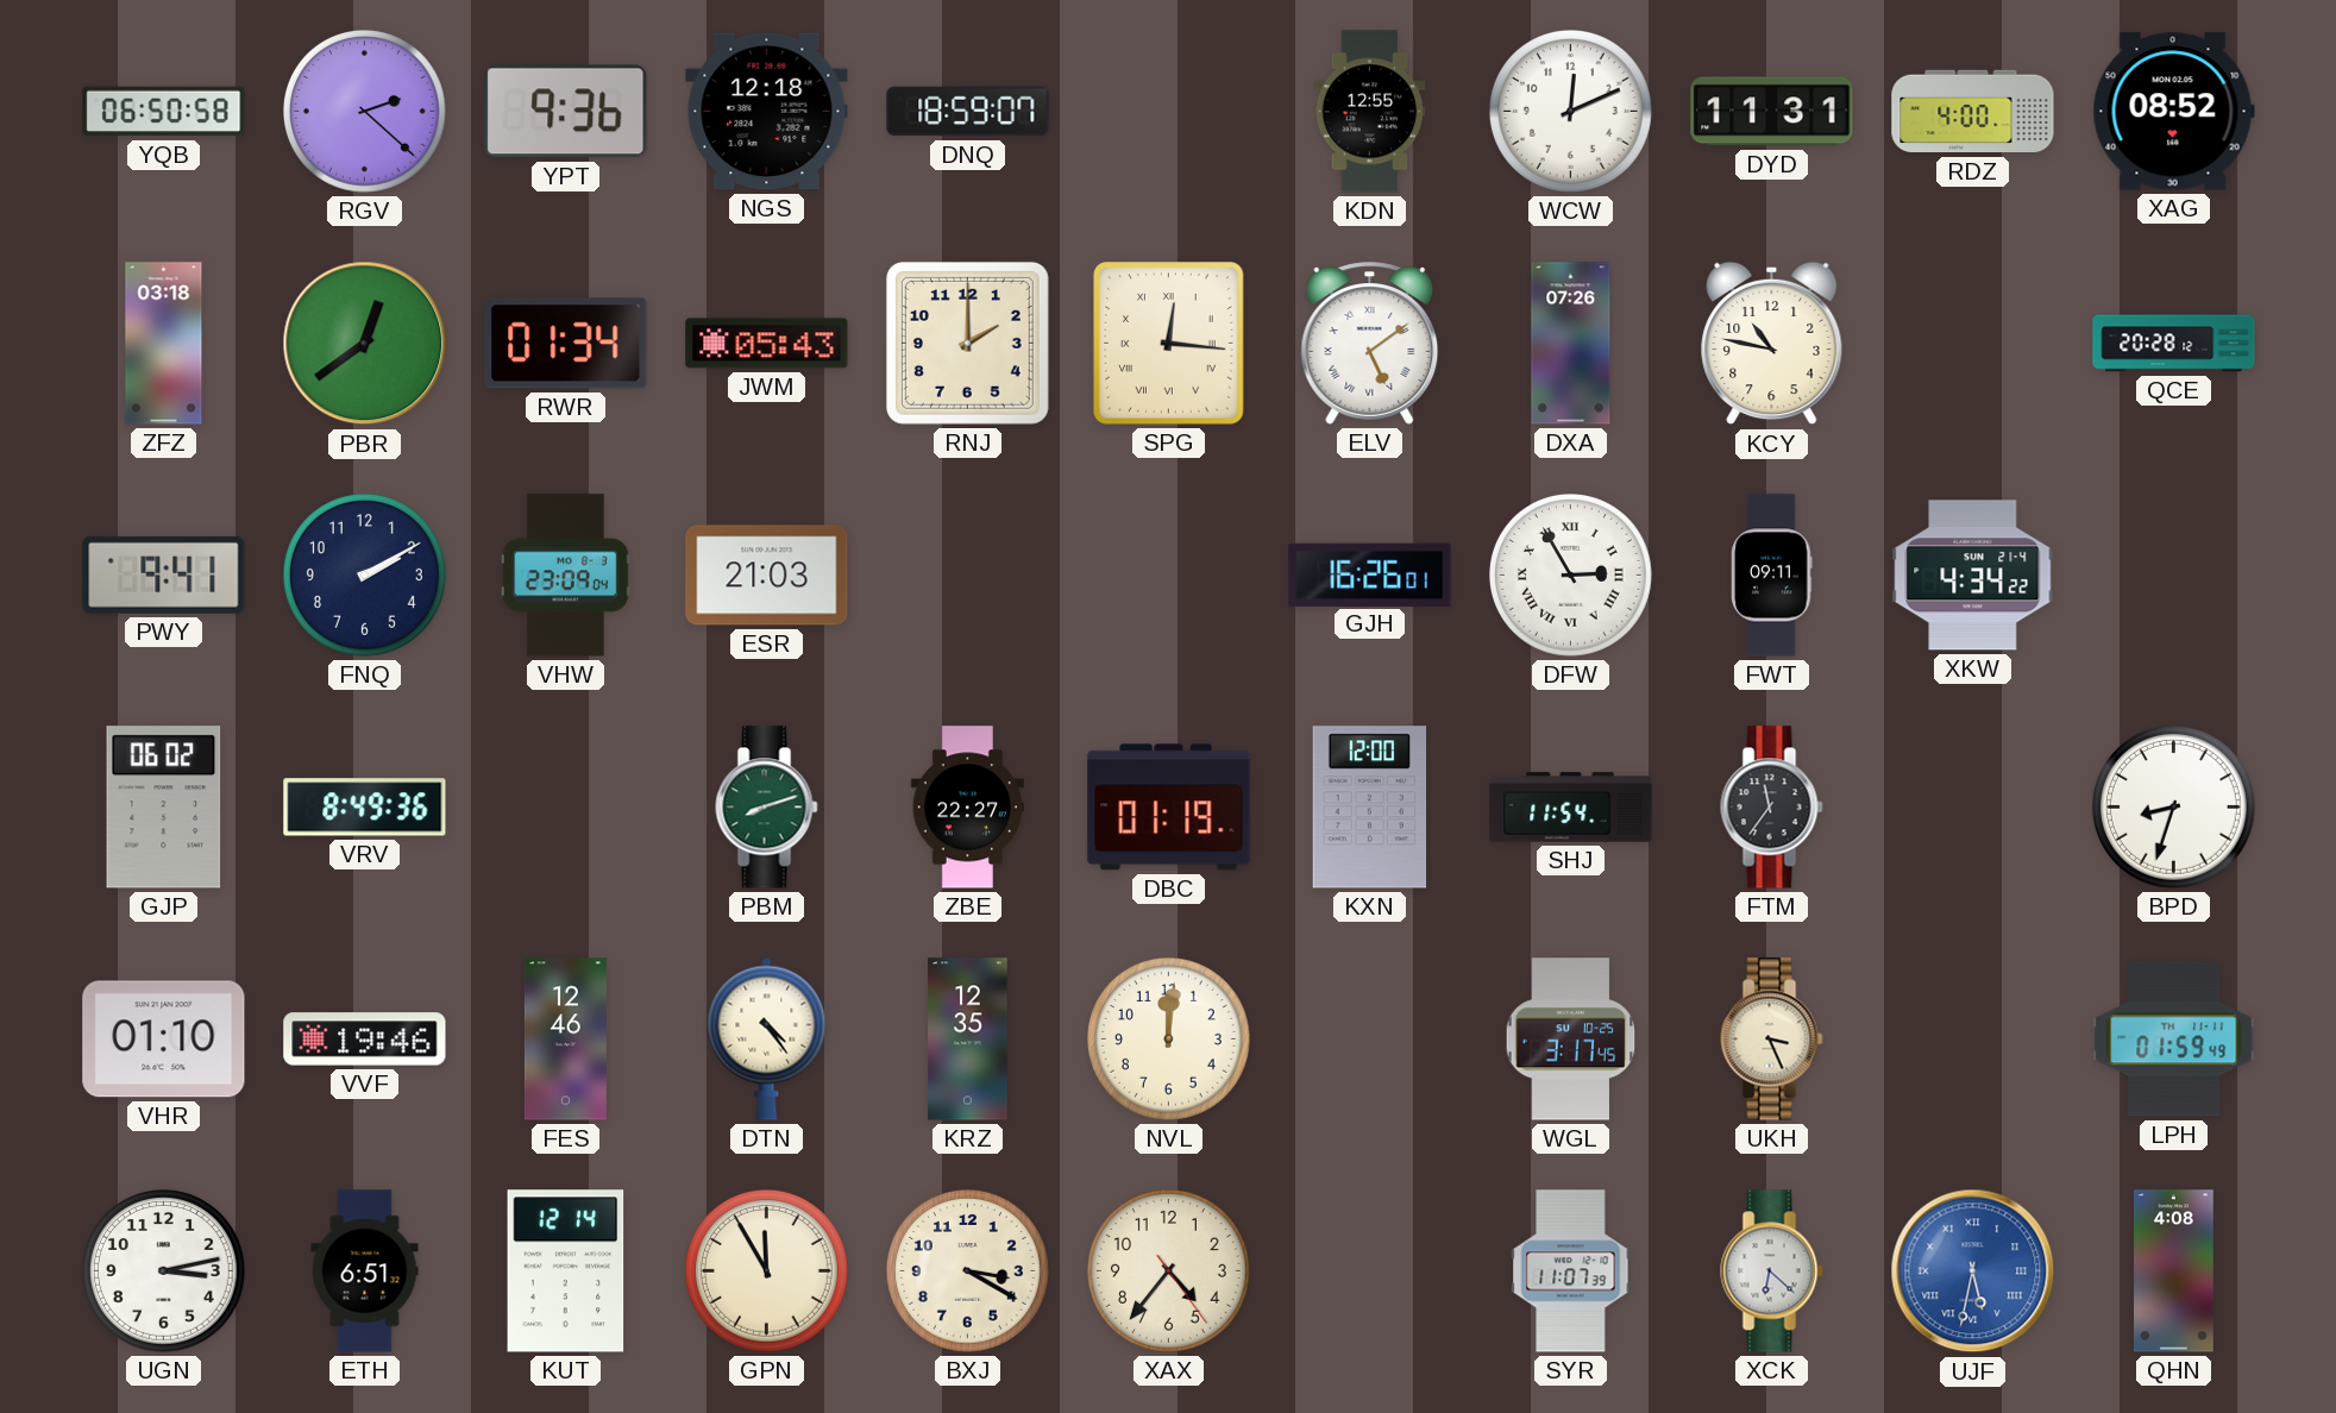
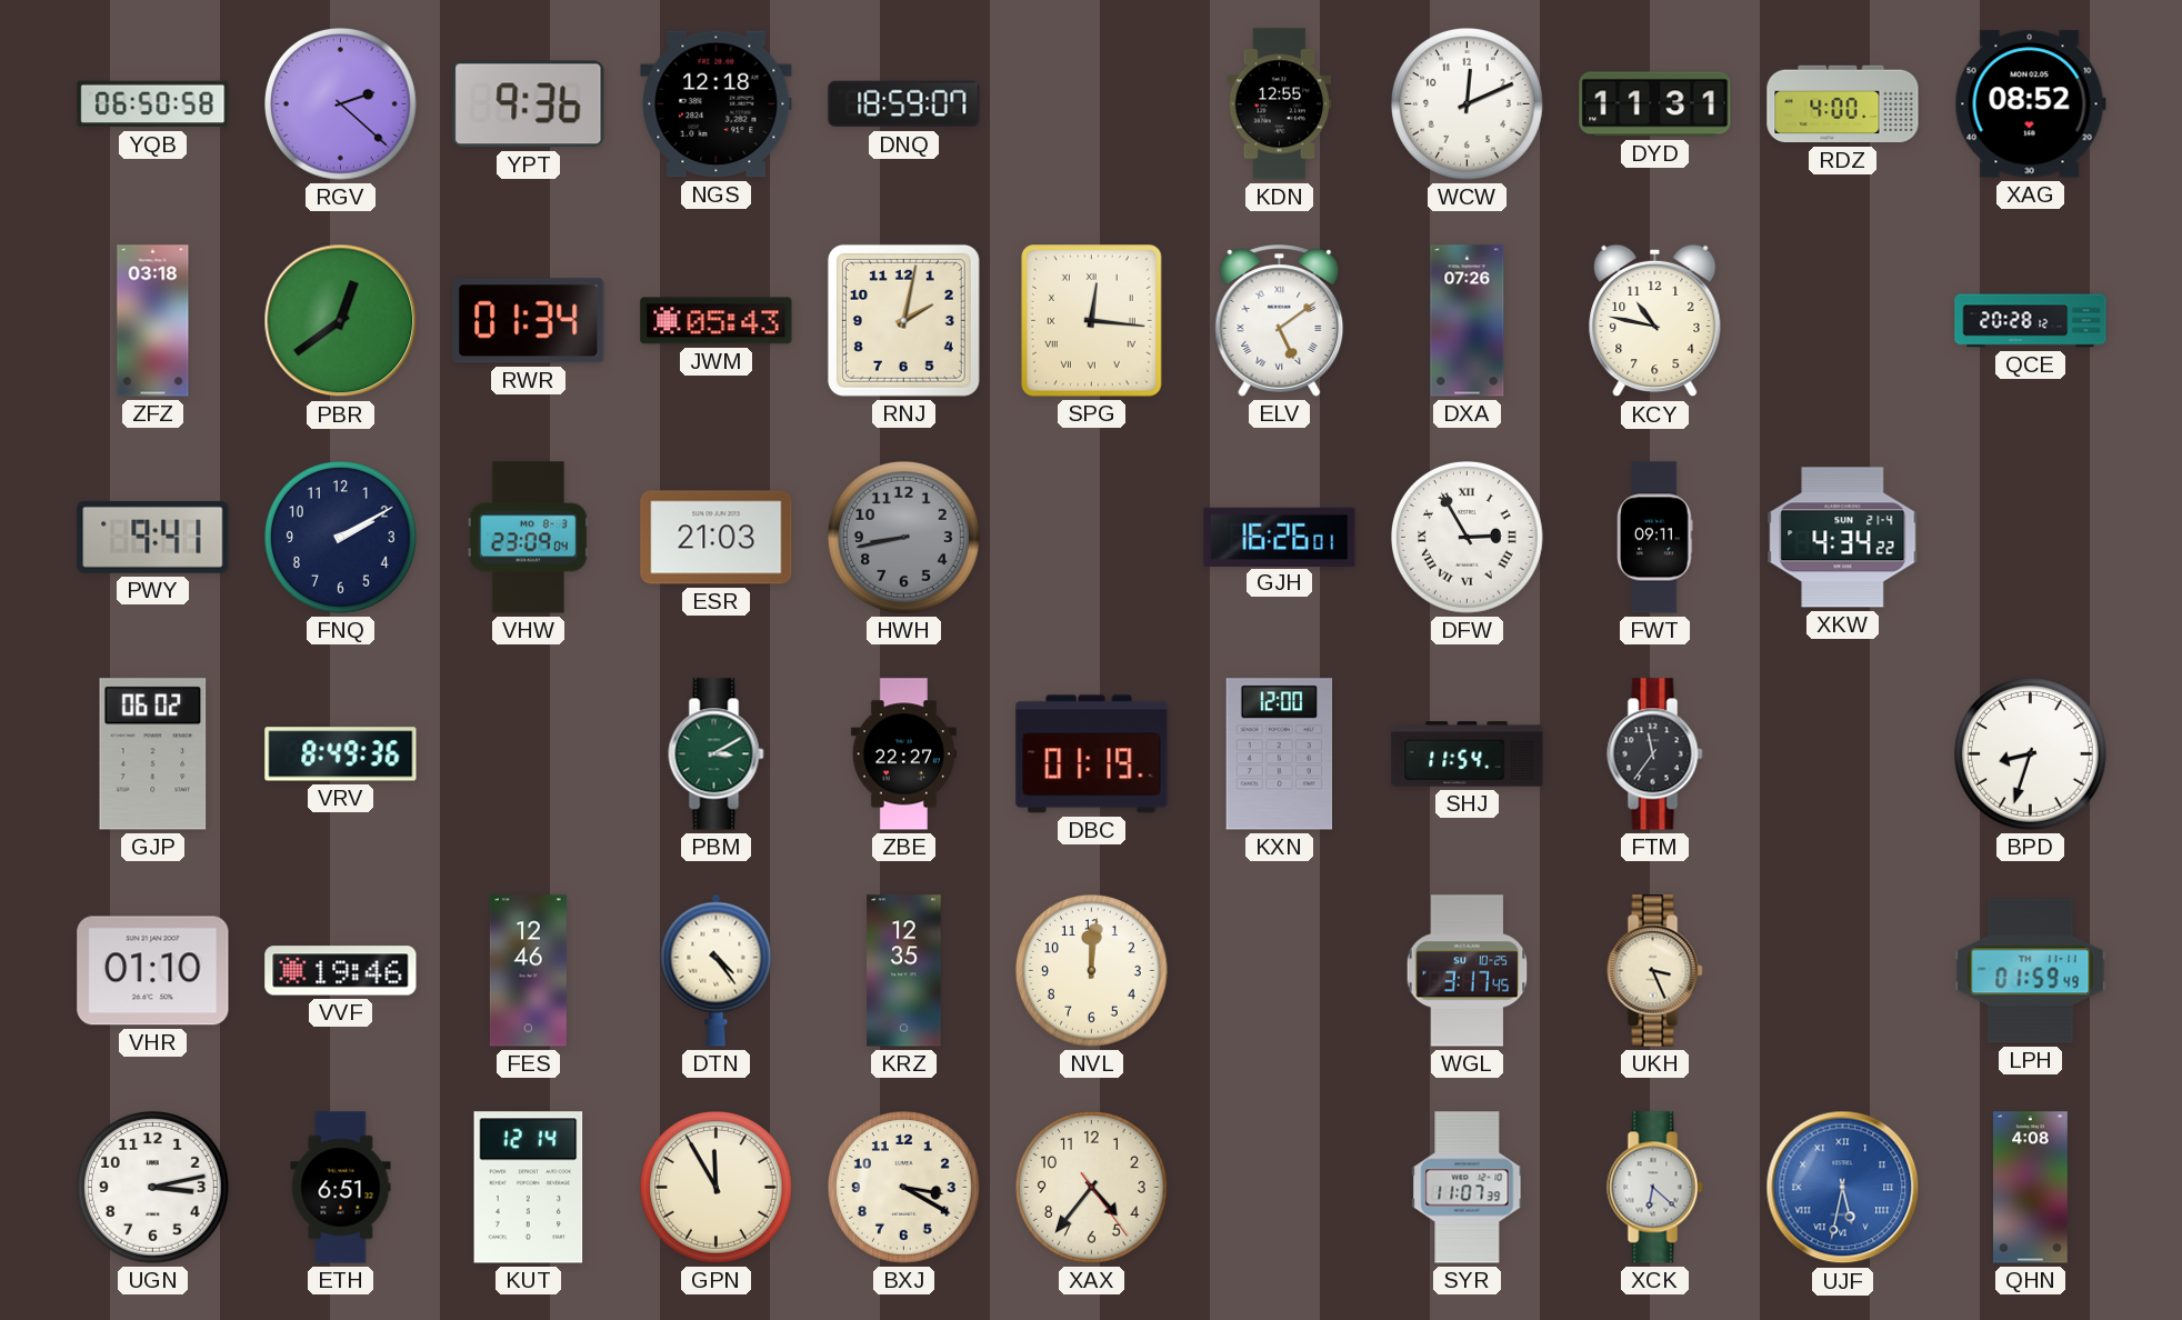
RNJ: 2:00 -> 2:02
HWH: none -> 8:43
PBM: 8:12 -> 3:10
